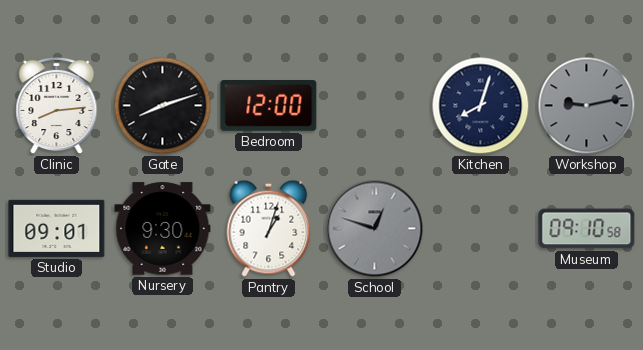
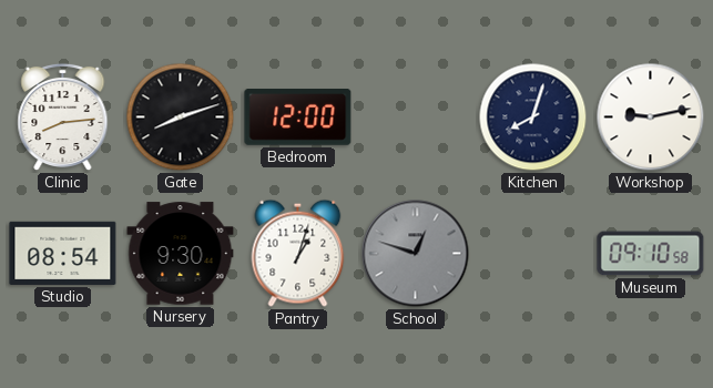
Workshop dial: grey -> white
Studio: 09:01 -> 08:54
